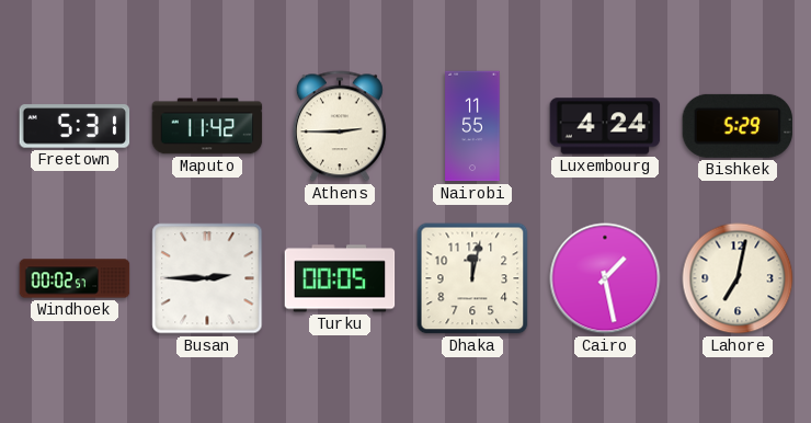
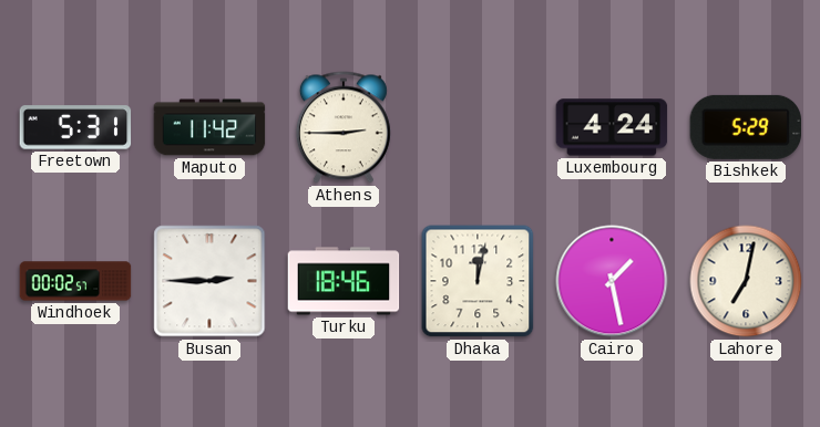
Nairobi: 11:55 -> none
Turku: 00:05 -> 18:46
